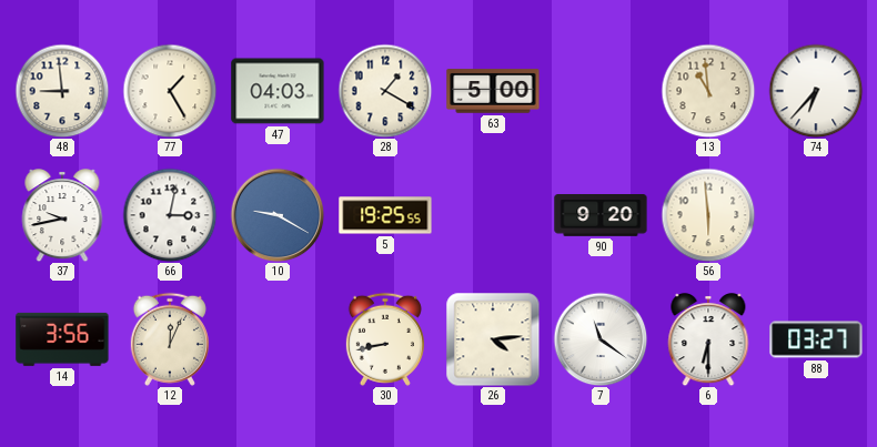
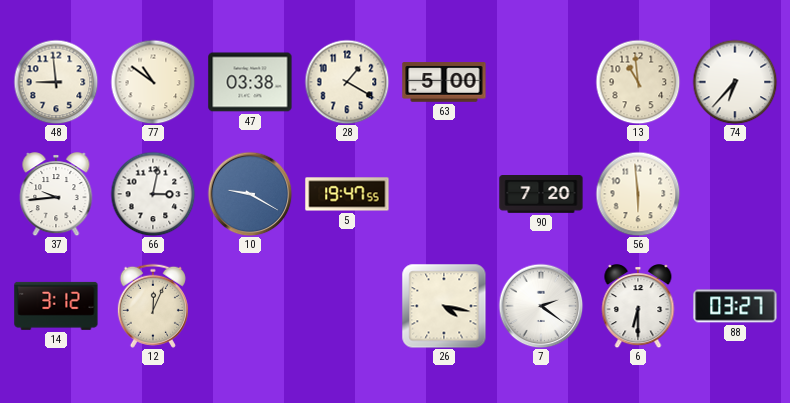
77: 1:25 -> 10:51
47: 04:03 -> 03:38
37: 9:43 -> 9:44
5: 19:25 -> 19:47
90: 9:20 -> 7:20
14: 3:56 -> 3:12
30: 8:43 -> none
26: 4:14 -> 4:17
7: 11:21 -> 2:21
